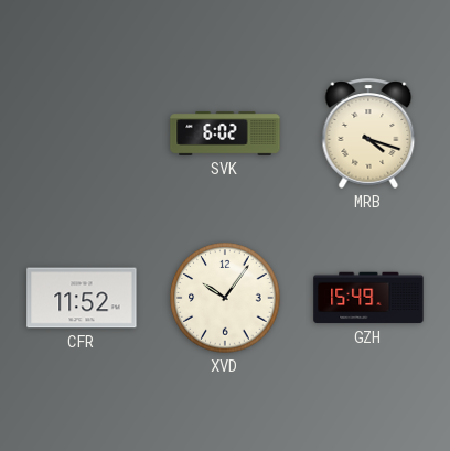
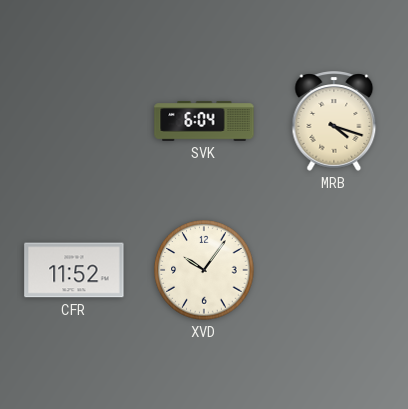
SVK: 6:02 -> 6:04
GZH: 15:49 -> none
